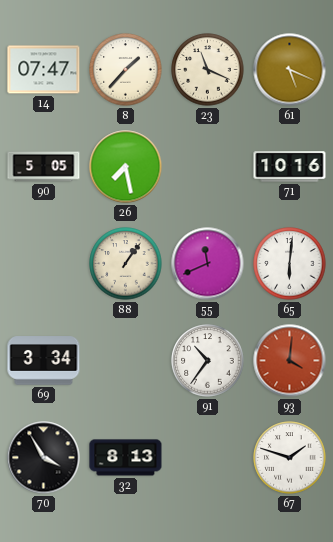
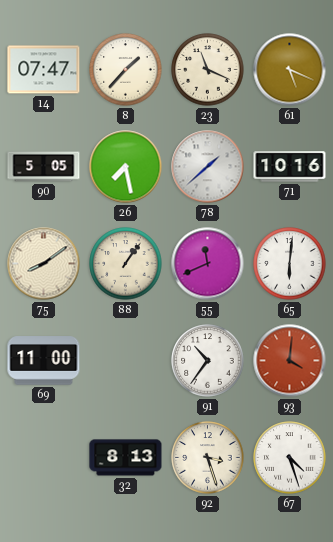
78: none -> 1:38
75: none -> 8:09
69: 3:34 -> 11:00
70: 3:55 -> none
92: none -> 3:27
67: 1:48 -> 4:27
